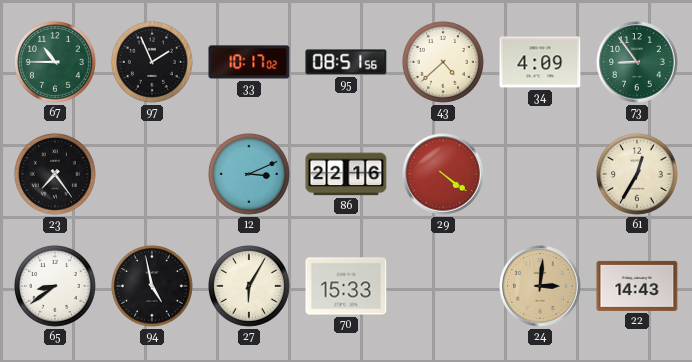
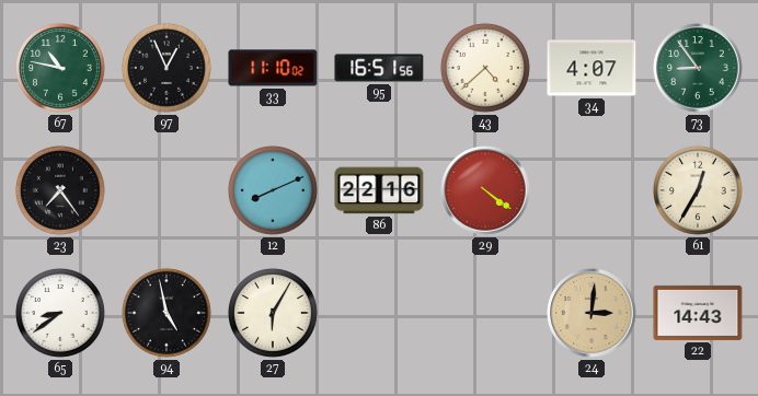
67: 10:45 -> 10:47
97: 1:56 -> 12:56
33: 10:17 -> 11:10
95: 08:51 -> 16:51
34: 4:09 -> 4:07
12: 3:11 -> 8:11
70: 15:33 -> none
